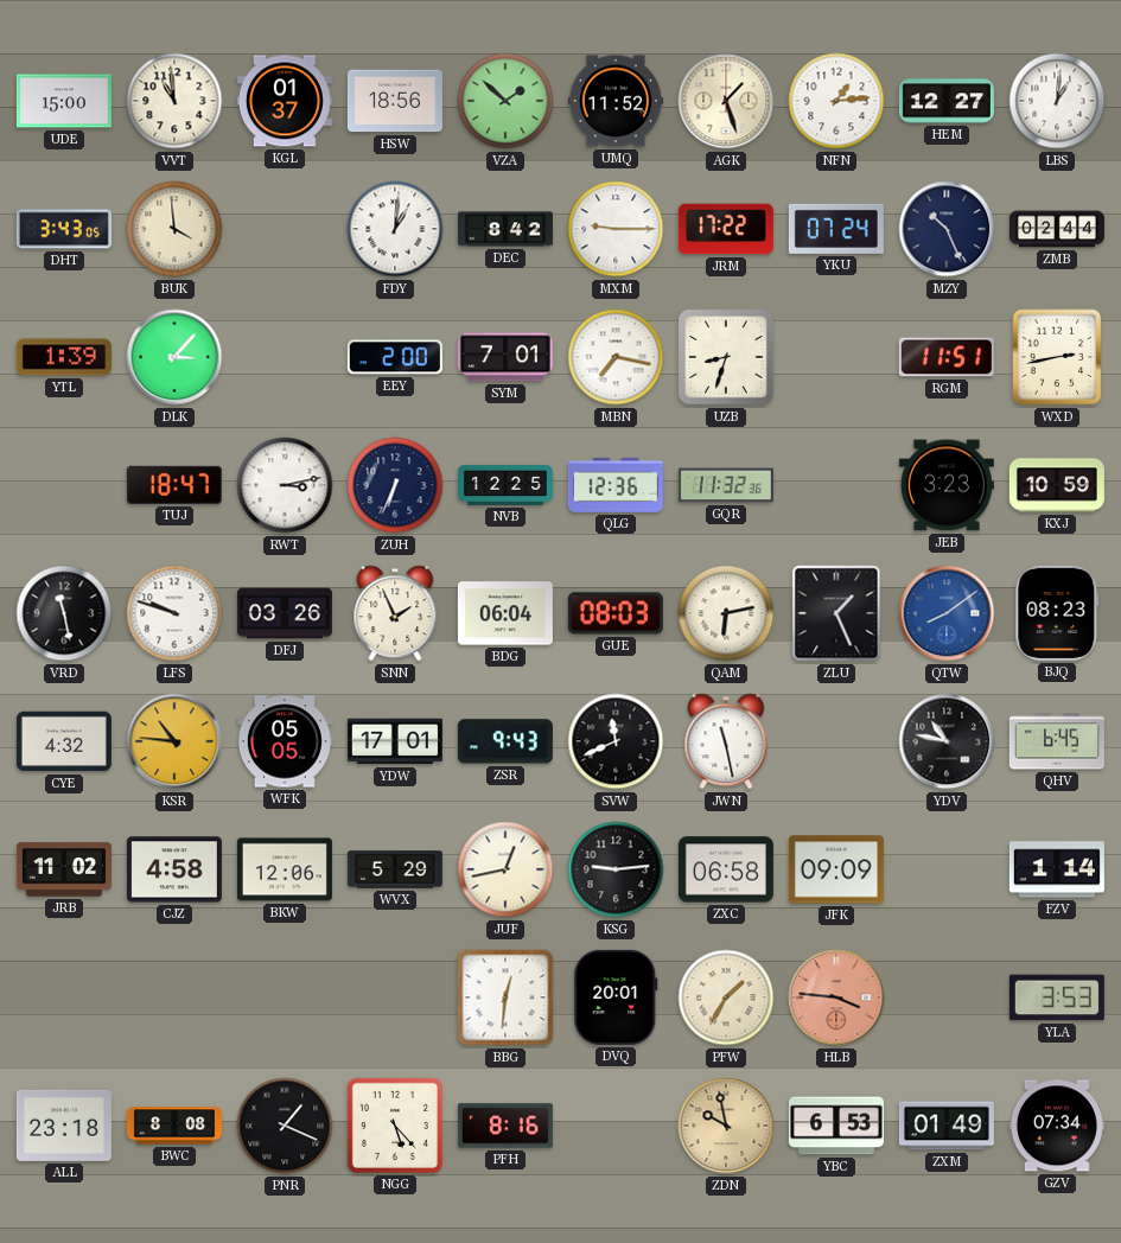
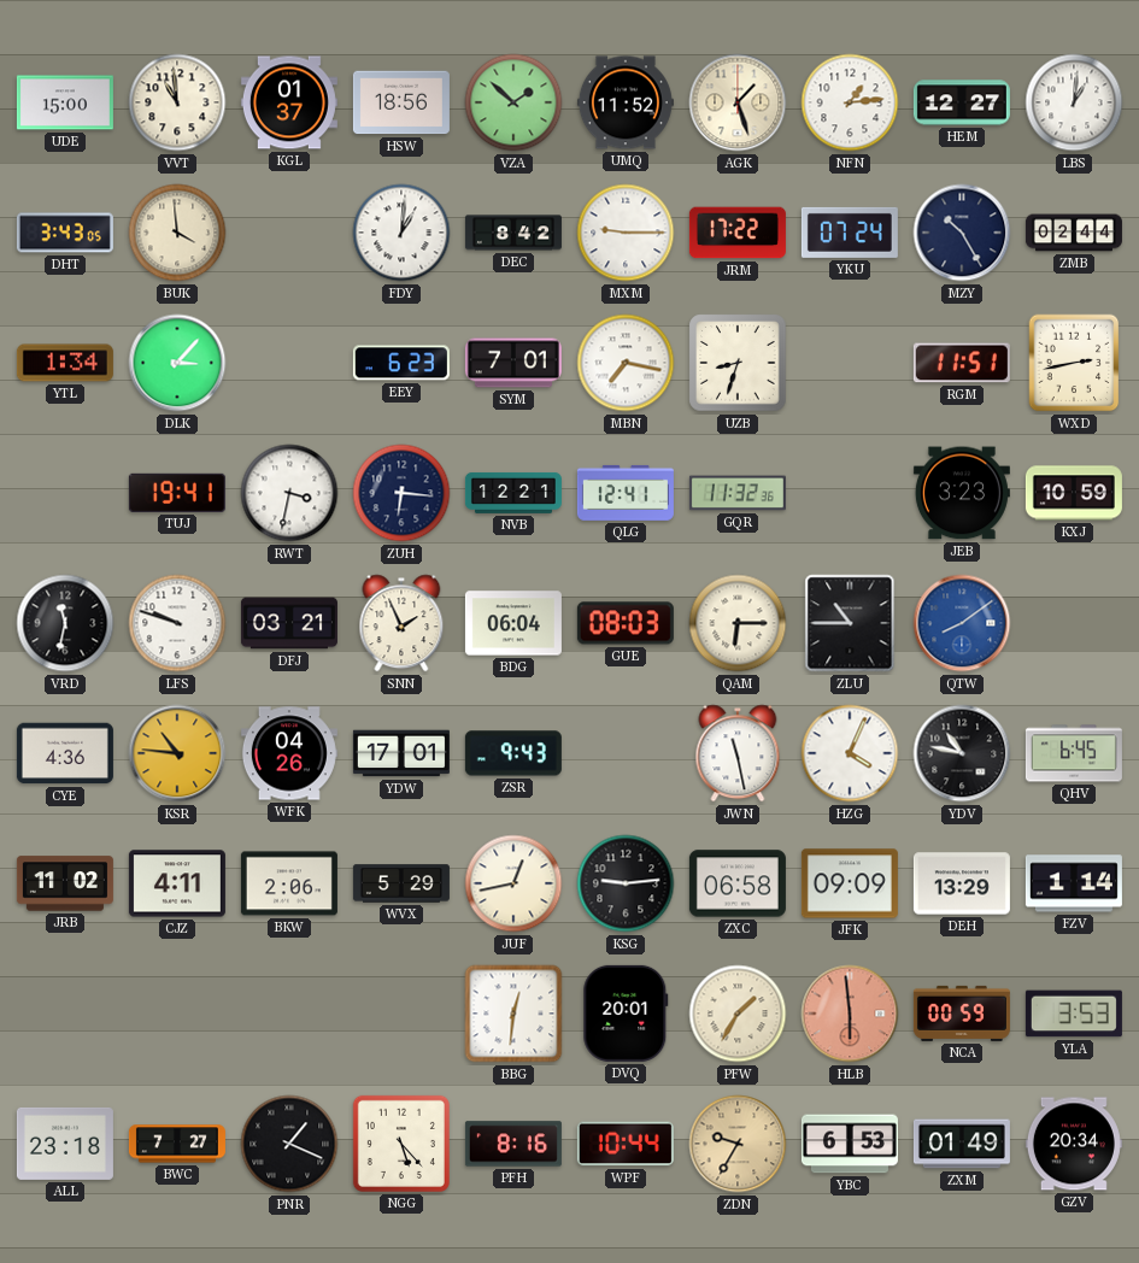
MZY: 10:26 -> 10:25
YTL: 1:39 -> 1:34
EEY: 2:00 -> 6:23
TUJ: 18:47 -> 19:41
RWT: 3:13 -> 3:32
ZUH: 6:34 -> 6:16
NVB: 12:25 -> 12:21
QLG: 12:36 -> 12:41
VRD: 11:28 -> 11:32
DFJ: 03:26 -> 03:21
QAM: 6:13 -> 6:15
ZLU: 1:26 -> 10:45
BJQ: 08:23 -> none
CYE: 4:32 -> 4:36
WFK: 05:05 -> 04:26
SVW: 11:41 -> none
HZG: none -> 4:04
CJZ: 4:58 -> 4:11
BKW: 12:06 -> 2:06
DEH: none -> 13:29
HLB: 3:46 -> 5:59
NCA: none -> 00:59
BWC: 8:08 -> 7:27
WPF: none -> 10:44
ZDN: 9:58 -> 9:35
GZV: 07:34 -> 20:34
